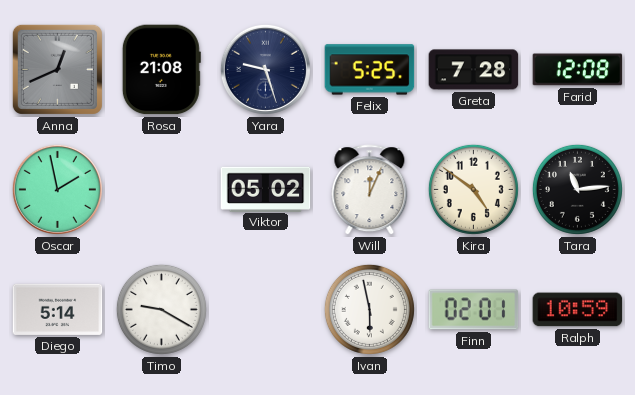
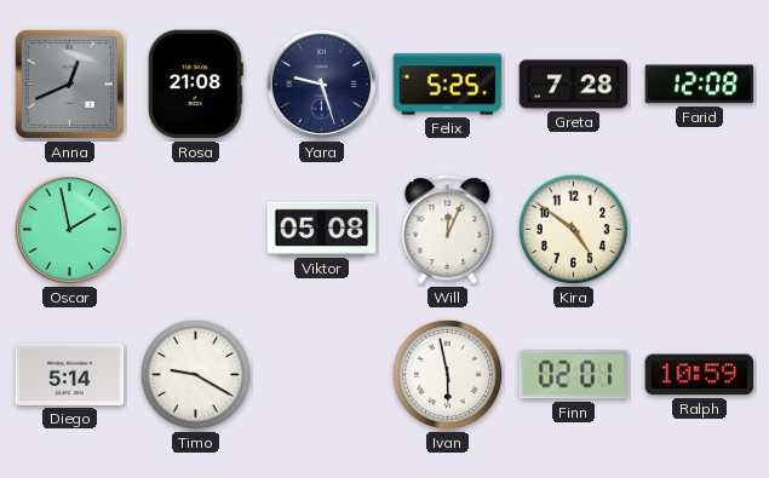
Viktor: 05:02 -> 05:08
Tara: 11:14 -> none
